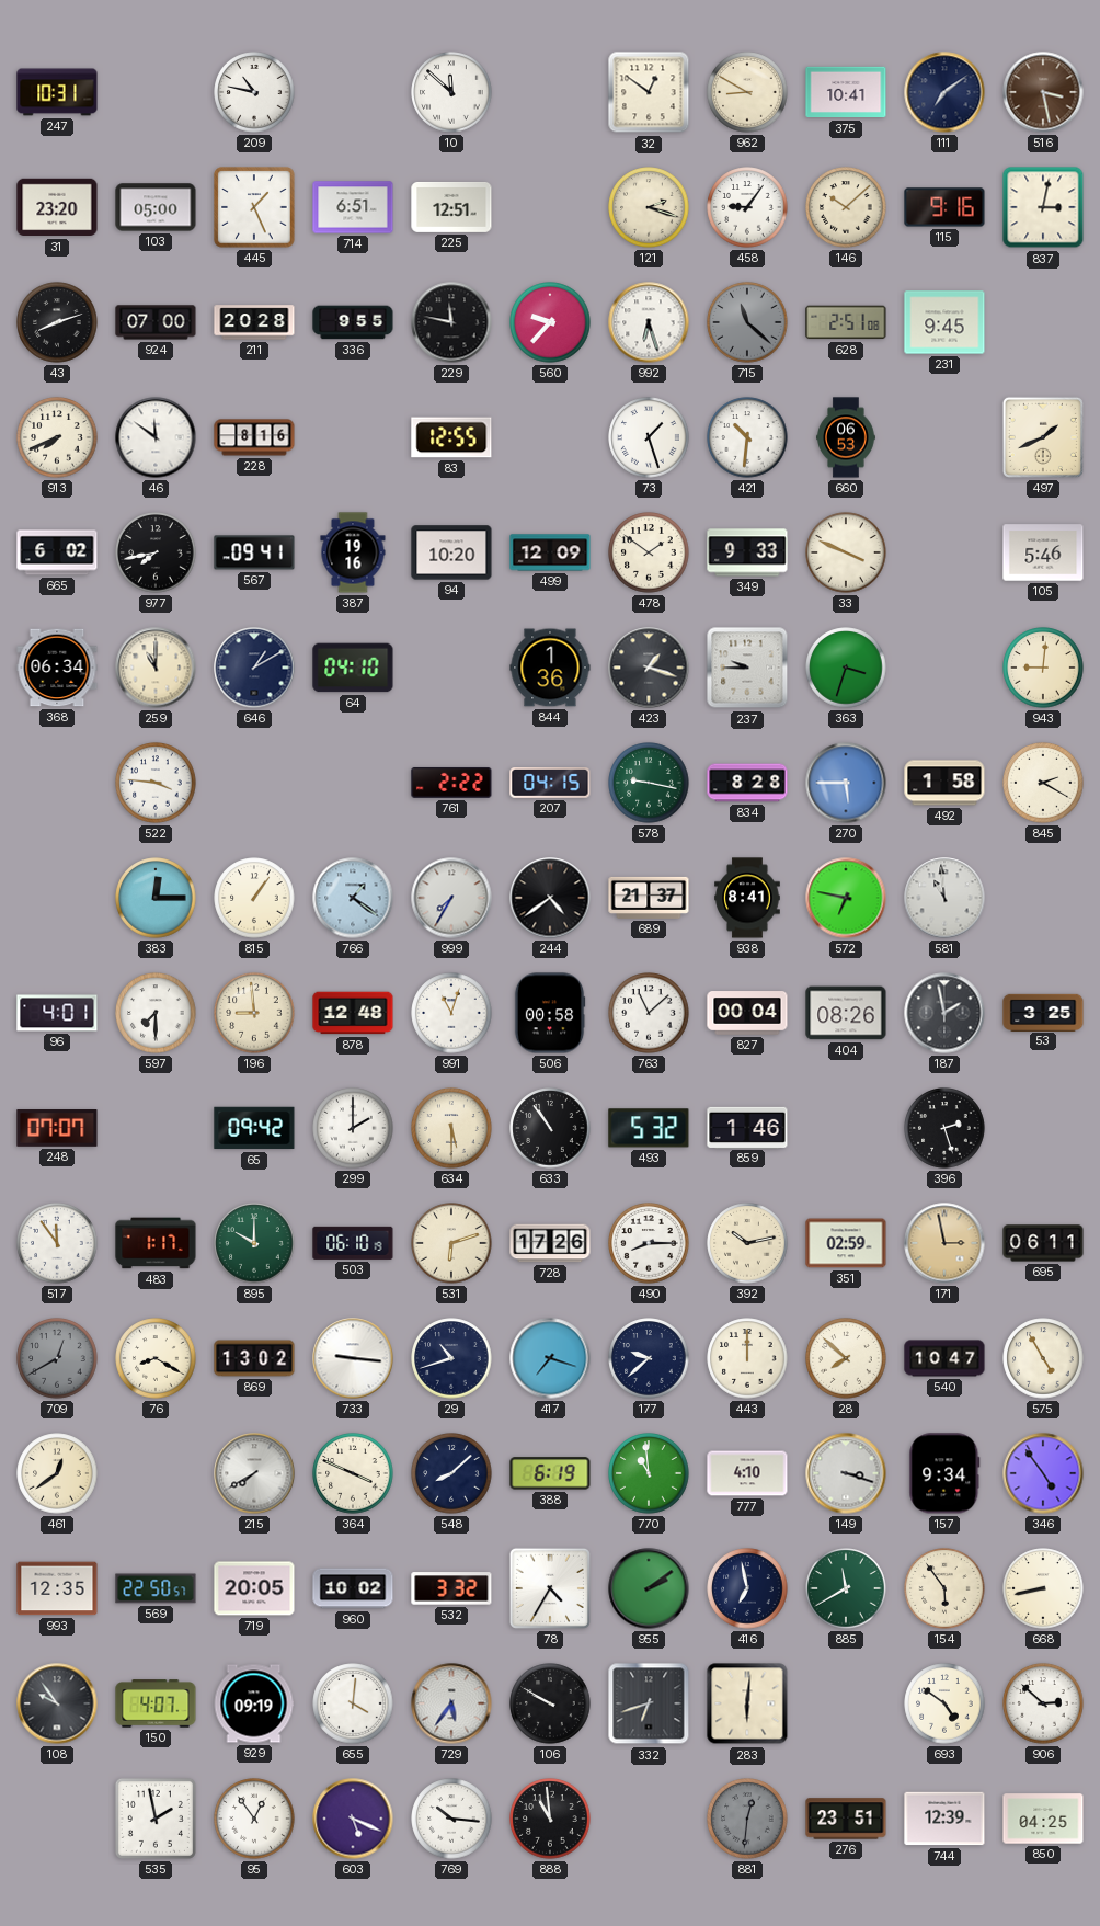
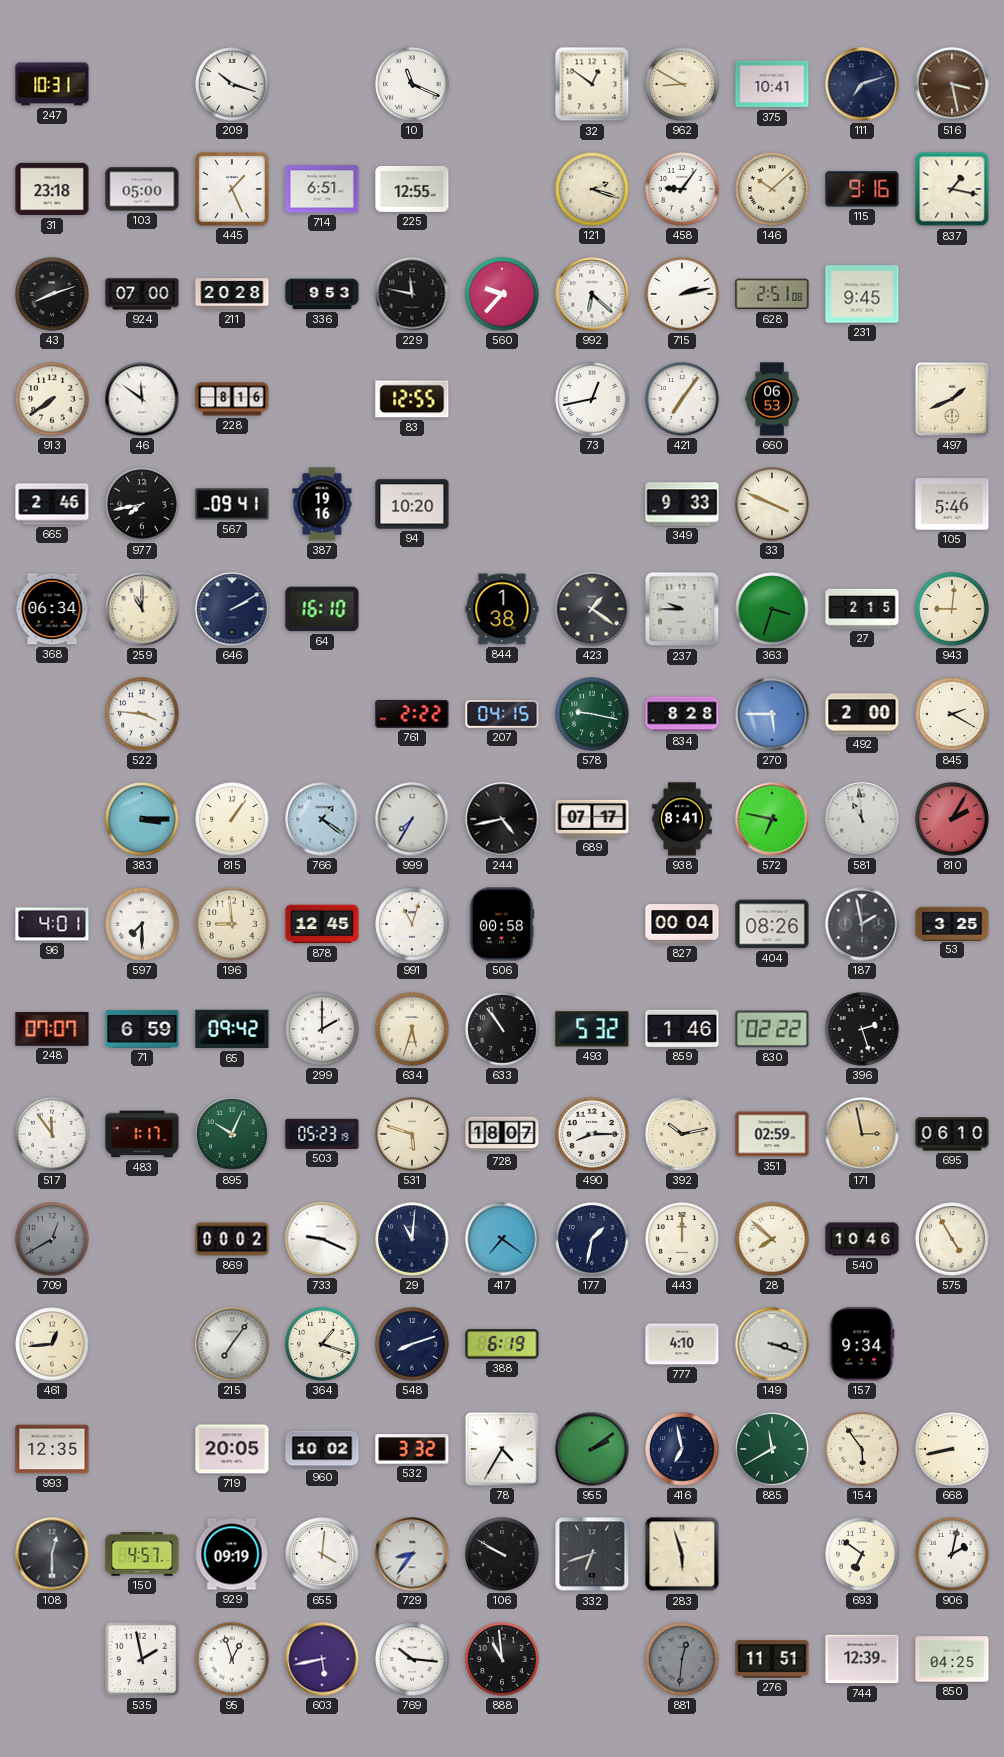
209: 10:47 -> 10:18
10: 11:52 -> 11:19
111: 7:09 -> 7:12
31: 23:20 -> 23:18
225: 12:51 -> 12:55
837: 3:02 -> 1:17
336: 9:55 -> 9:53
992: 6:27 -> 6:22
715: 11:22 -> 2:13
715 dial: grey -> white
913: 7:41 -> 7:39
73: 1:27 -> 12:43
421: 10:31 -> 7:06
665: 6:02 -> 2:46
499: 12:09 -> none
478: 1:51 -> none
646: 1:10 -> 2:10
64: 04:10 -> 16:10
844: 1:36 -> 1:38
423: 1:18 -> 1:21
27: none -> 2:15
492: 1:58 -> 2:00
383: 12:15 -> 3:15
244: 4:39 -> 4:43
689: 21:37 -> 07:17
810: none -> 2:05
878: 12:48 -> 12:45
763: 11:08 -> none
71: none -> 6:59
634: 5:30 -> 5:33
830: none -> 02:22
895: 10:00 -> 10:04
503: 06:10 -> 05:23
531: 6:12 -> 5:48
728: 17:26 -> 18:07
695: 06:11 -> 06:10
76: 8:20 -> none
869: 13:02 -> 00:02
733: 9:16 -> 9:19
29: 10:42 -> 11:01
417: 7:18 -> 7:21
177: 9:38 -> 1:32
540: 10:47 -> 10:46
461: 12:39 -> 12:44
215: 7:40 -> 7:06
364: 3:49 -> 1:18
548: 8:08 -> 8:12
770: 10:59 -> none
346: 4:54 -> none
569: 22:50 -> none
108: 9:54 -> 12:30
150: 4:07 -> 4:57
729: 5:36 -> 8:36
283: 6:01 -> 5:57
693: 4:51 -> 6:51
906: 2:52 -> 2:02
95: 12:54 -> 12:57
603: 5:19 -> 5:43
276: 23:51 -> 11:51
